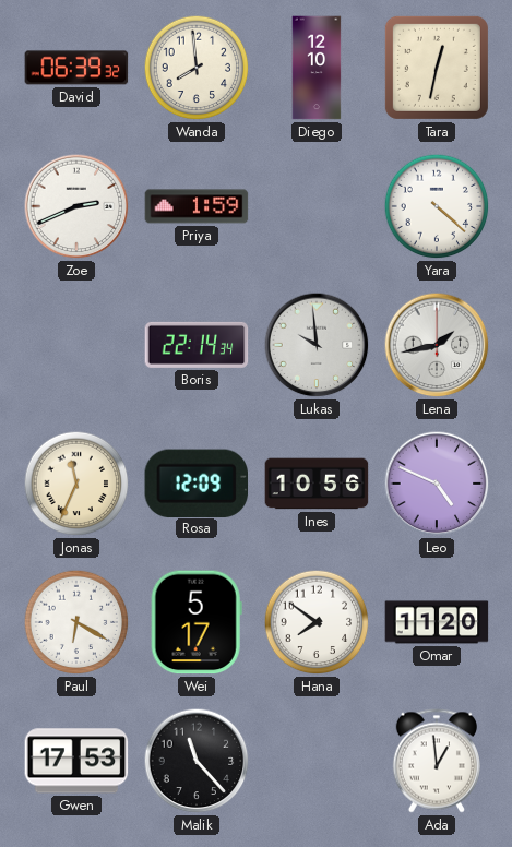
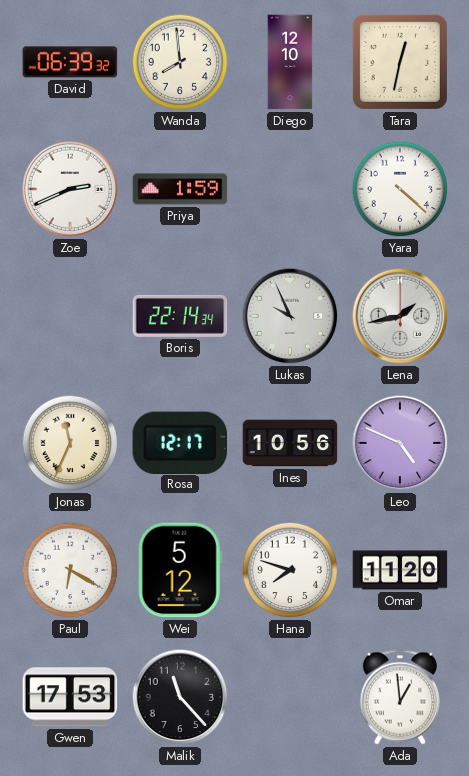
Lukas: 9:59 -> 9:56
Rosa: 12:09 -> 12:17
Wei: 5:17 -> 5:12
Hana: 7:51 -> 7:48
